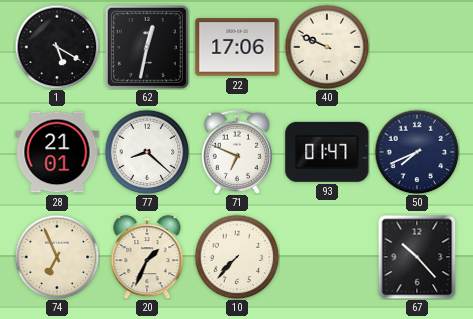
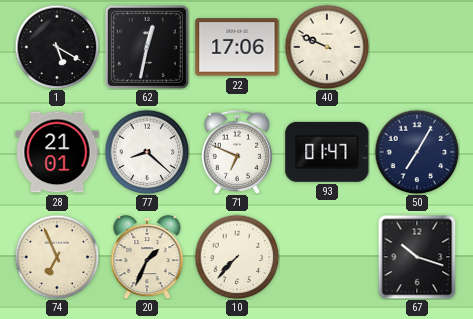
50: 7:41 -> 7:05
67: 10:23 -> 10:18
